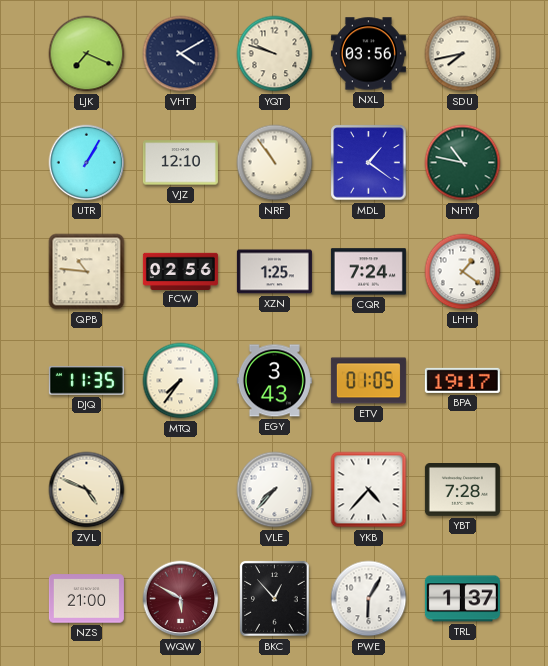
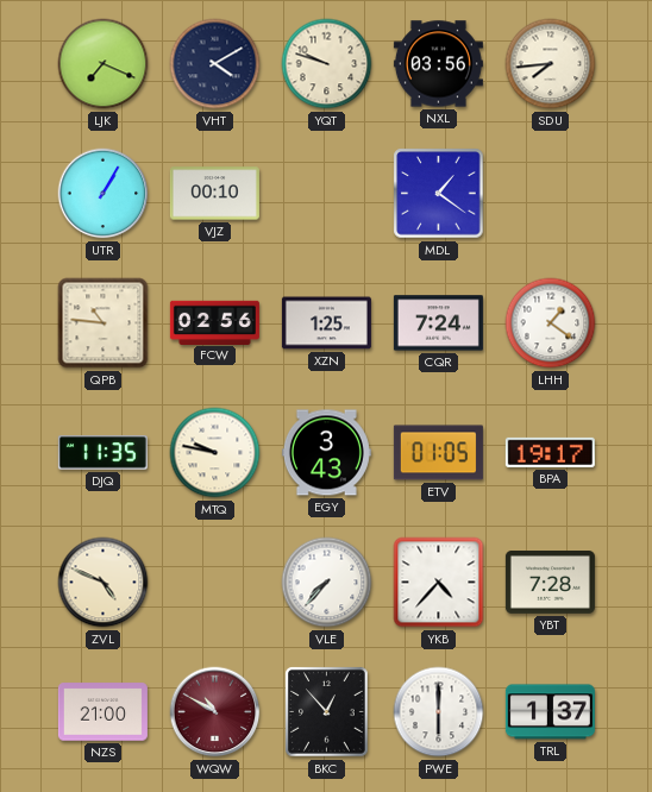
SDU: 7:43 -> 7:44
VJZ: 12:10 -> 00:10
NRF: 10:54 -> none
NHY: 10:47 -> none
MTQ: 7:36 -> 9:47
WQW: 5:50 -> 10:50
PWE: 6:05 -> 6:00
